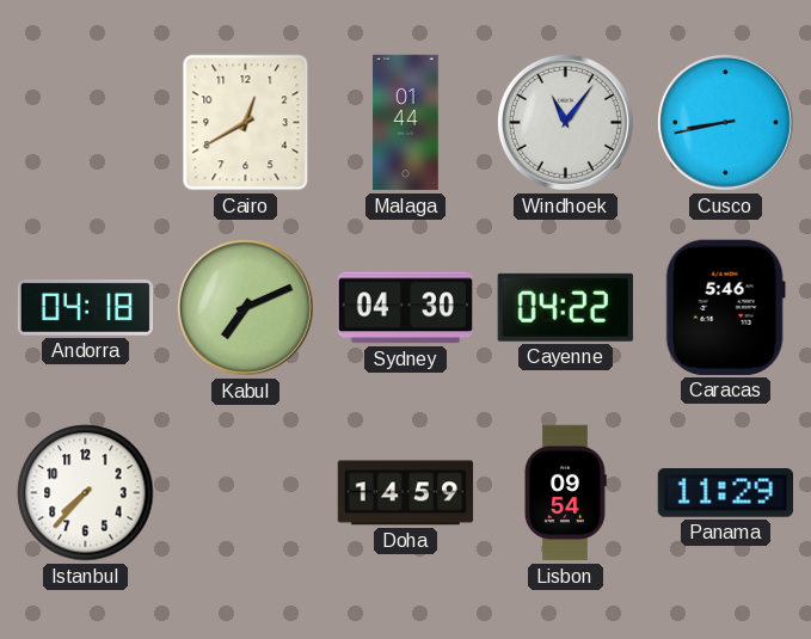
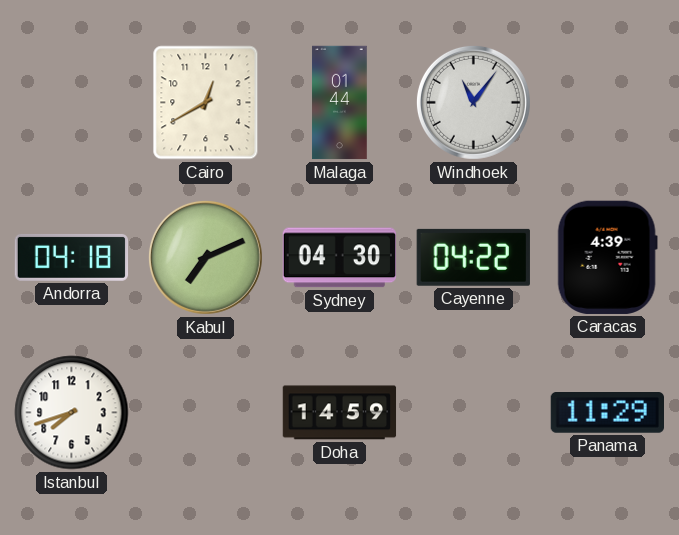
Cusco: 8:43 -> none
Caracas: 5:46 -> 4:39
Istanbul: 7:37 -> 7:42
Lisbon: 09:54 -> none
